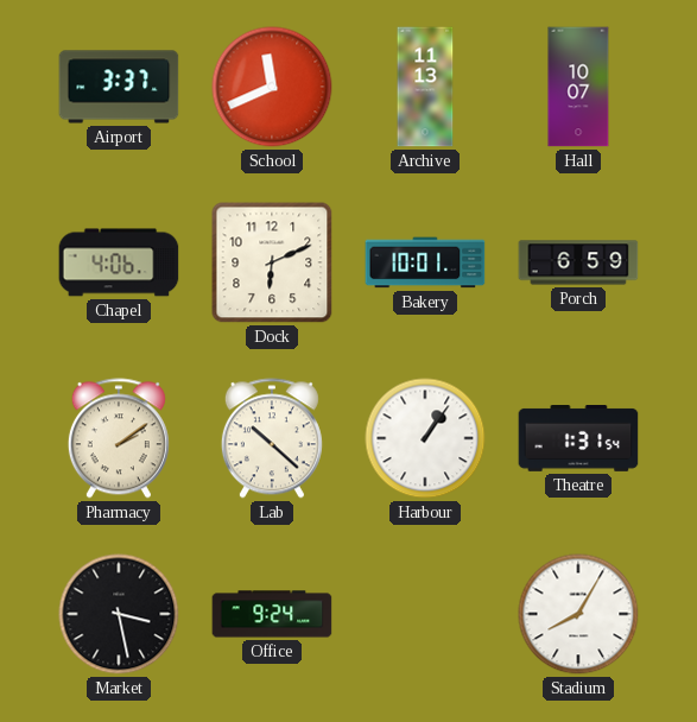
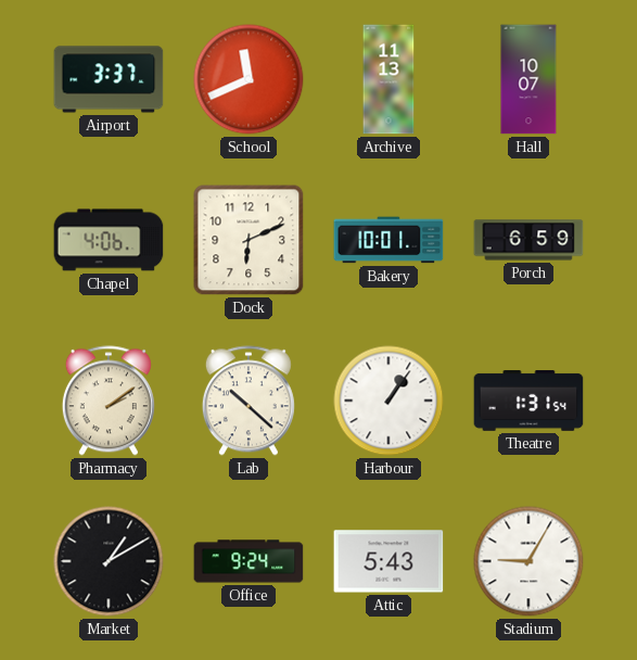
Market: 3:28 -> 1:10
Attic: none -> 5:43
Stadium: 8:05 -> 9:05
